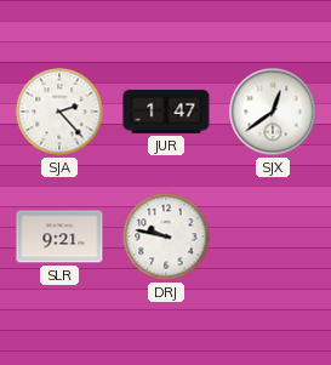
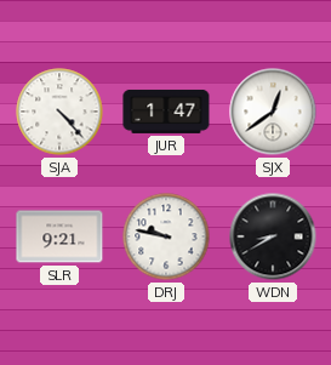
SJA: 2:23 -> 4:23
WDN: none -> 8:40
